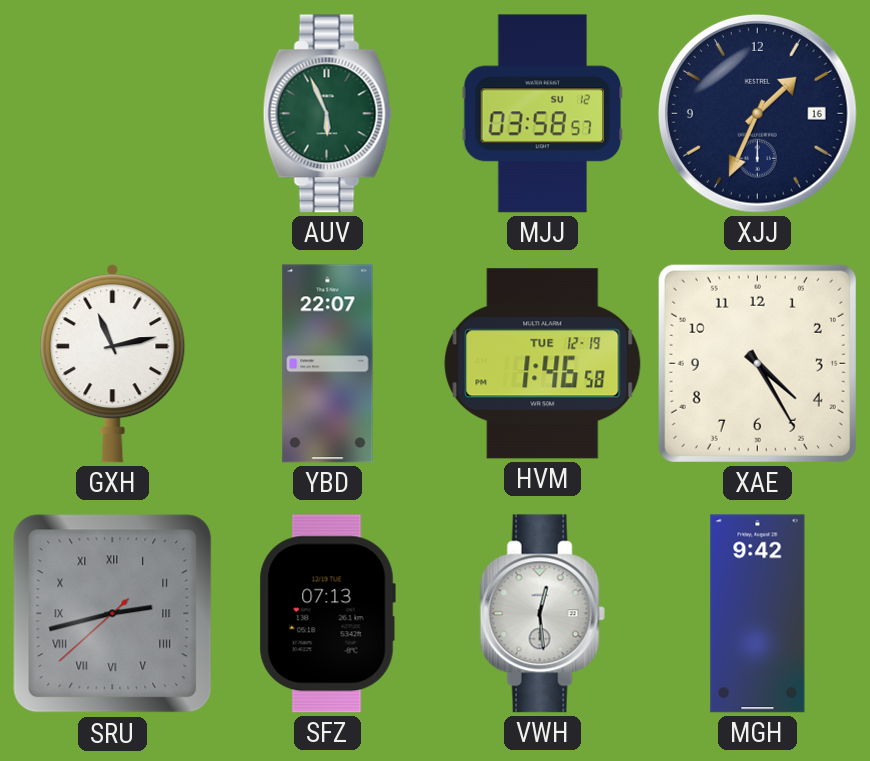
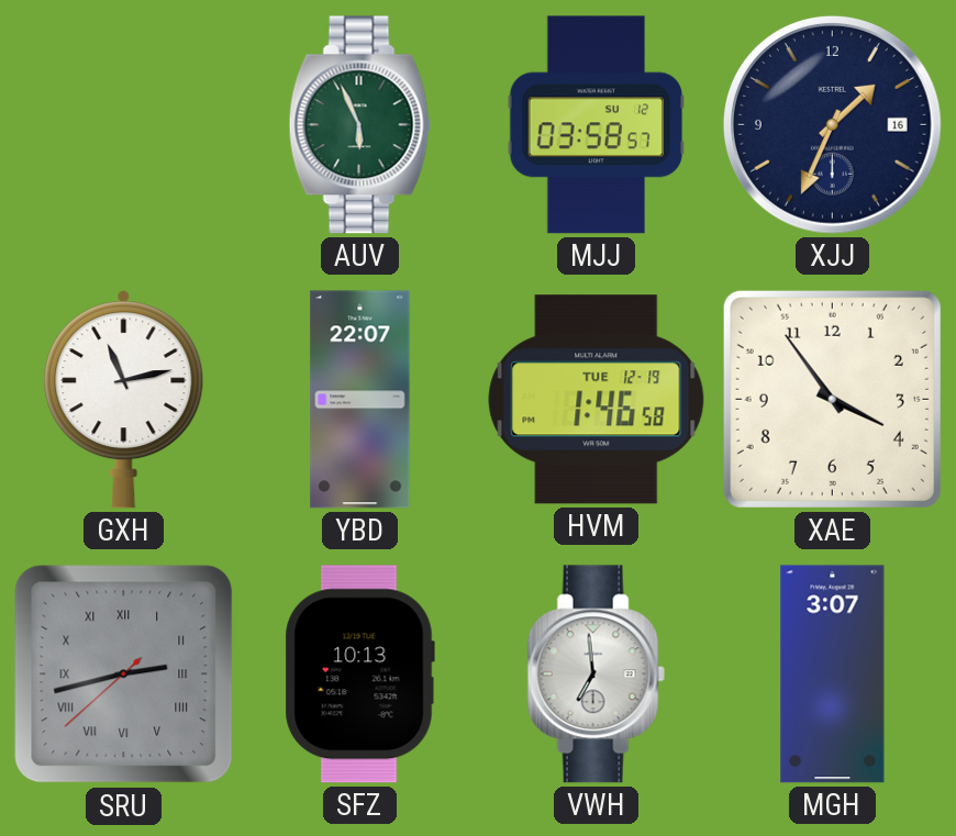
XAE: 4:25 -> 3:54
SFZ: 07:13 -> 10:13
VWH: 12:29 -> 6:59
MGH: 9:42 -> 3:07
